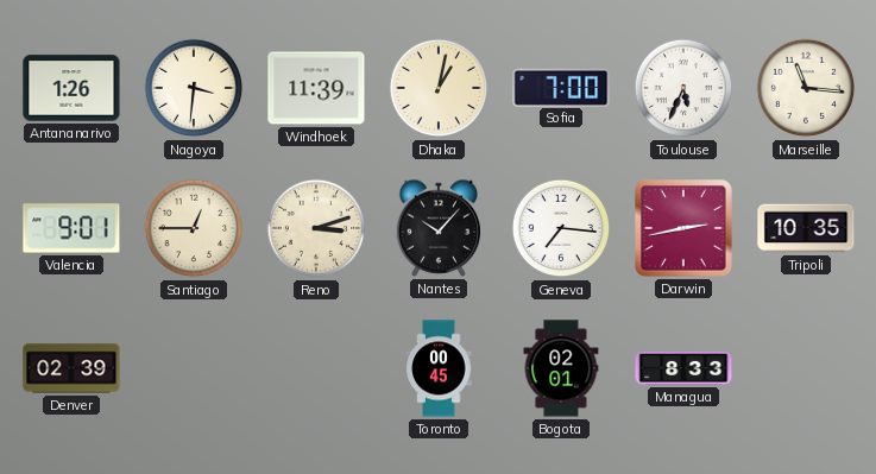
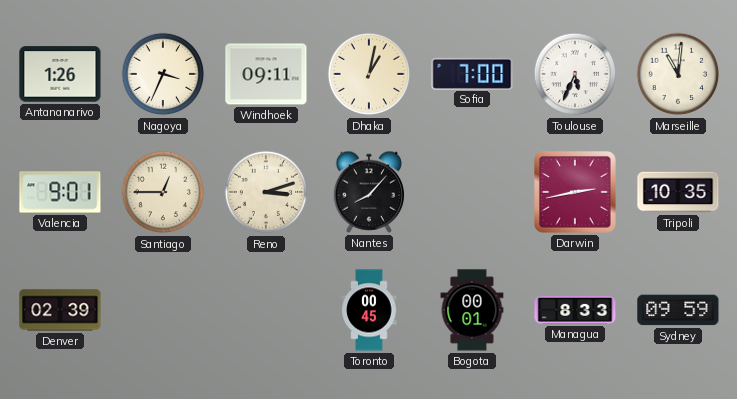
Nagoya: 3:31 -> 3:34
Windhoek: 11:39 -> 09:11
Marseille: 11:16 -> 11:01
Nantes: 10:07 -> 8:07
Geneva: 7:16 -> none
Bogota: 02:01 -> 00:01
Sydney: none -> 09:59
